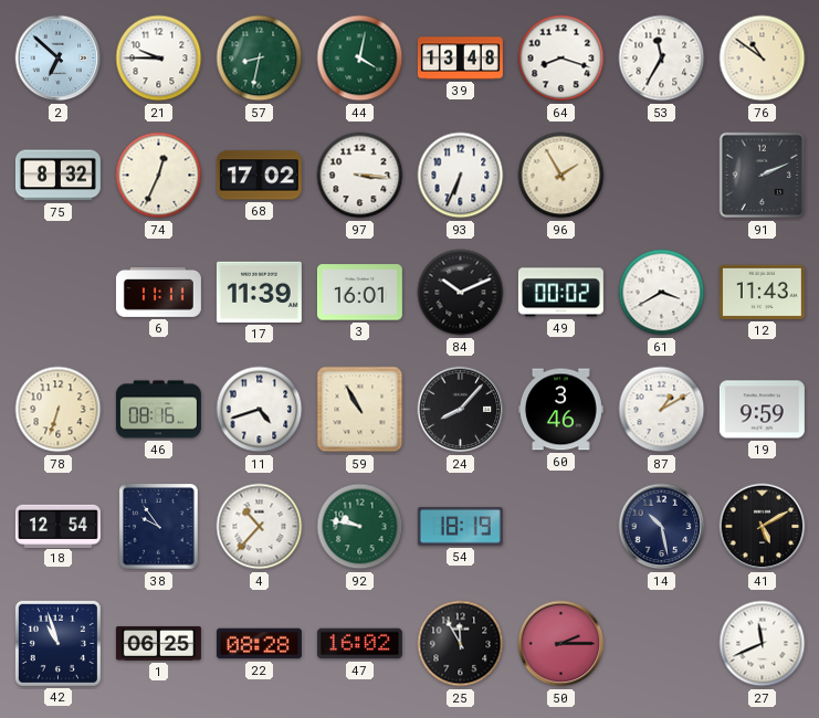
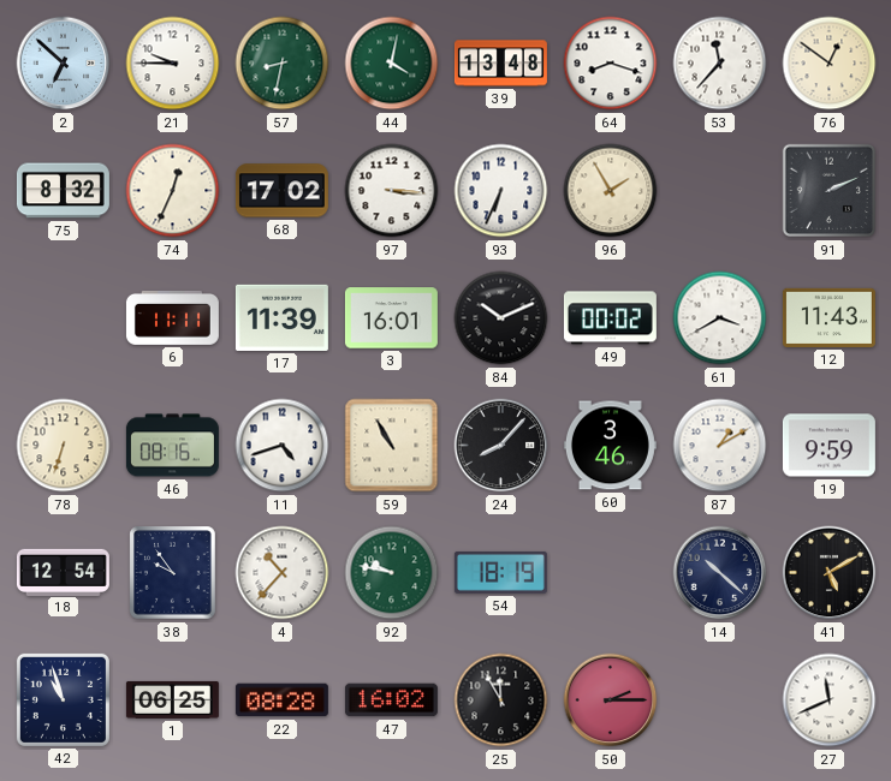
53: 11:35 -> 11:37
76: 10:51 -> 12:51
14: 10:28 -> 10:22
